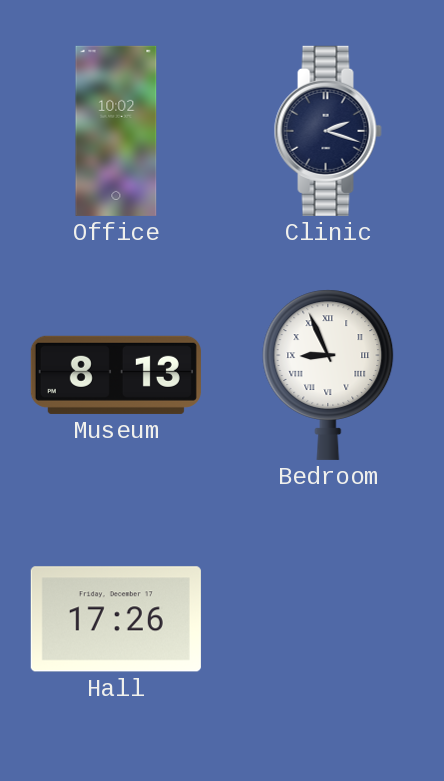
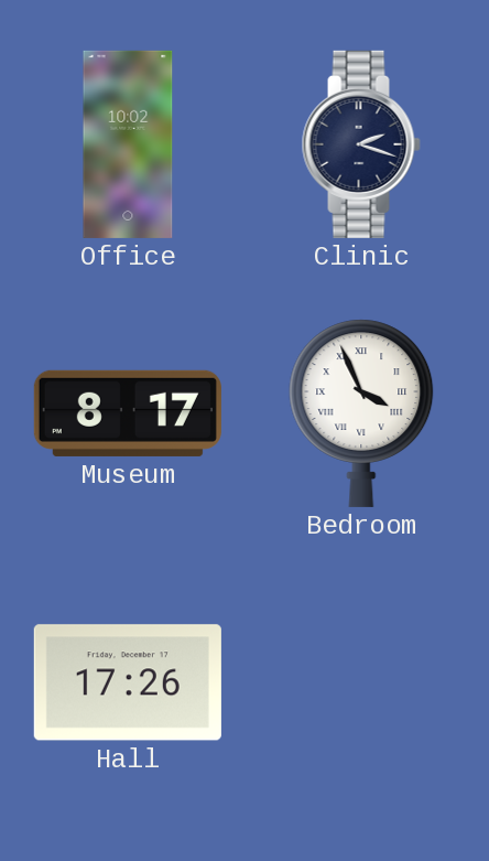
Museum: 8:13 -> 8:17
Bedroom: 8:56 -> 3:56
